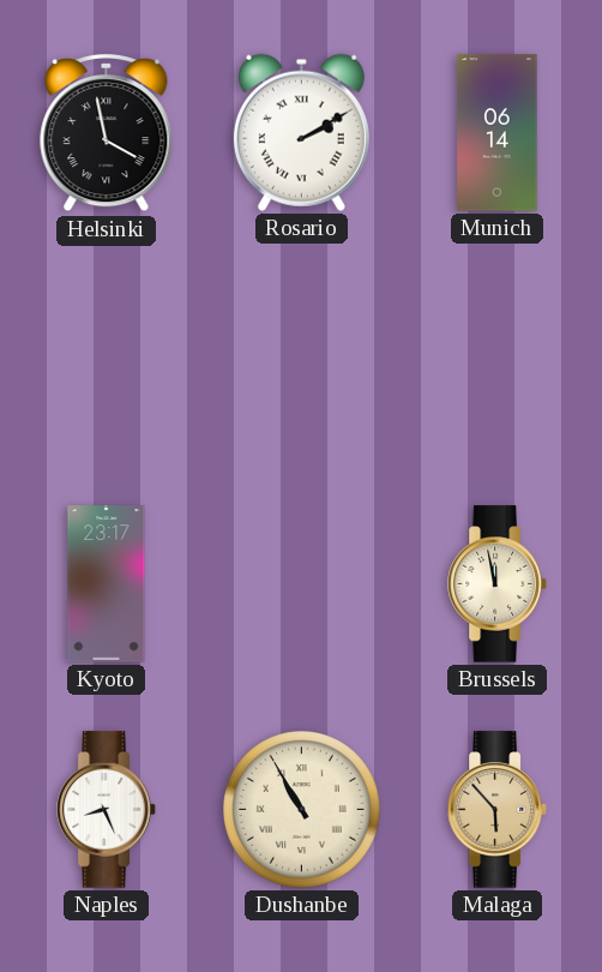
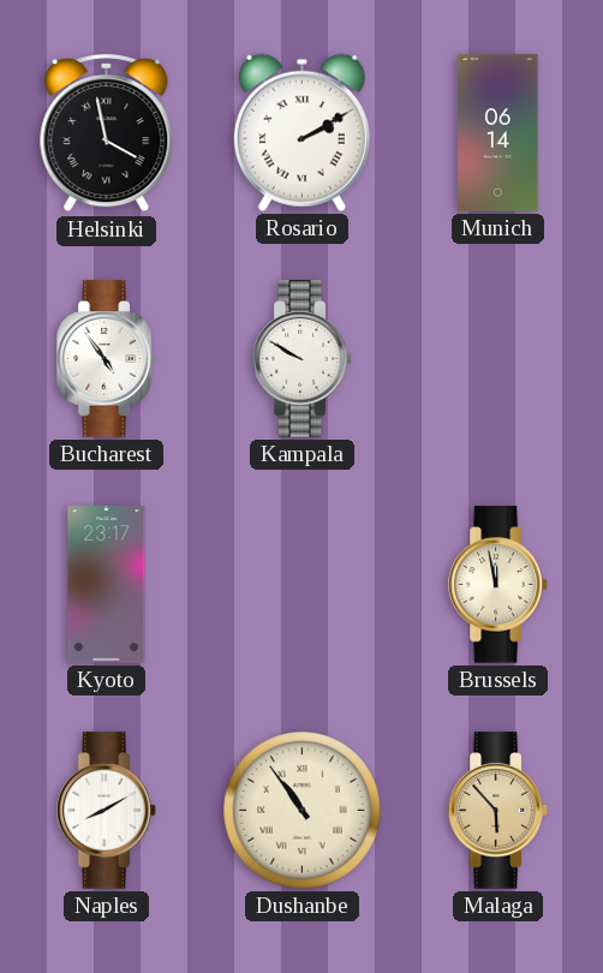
Bucharest: none -> 4:54
Kampala: none -> 9:50
Naples: 8:26 -> 8:10
Dushanbe: 10:55 -> 10:54
